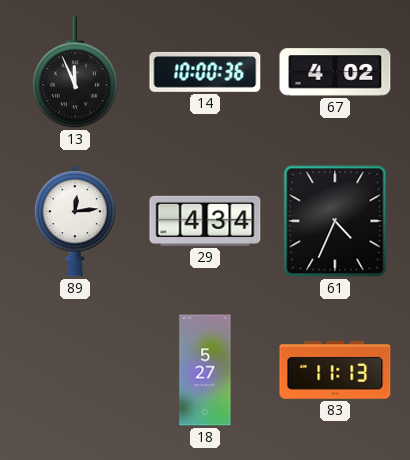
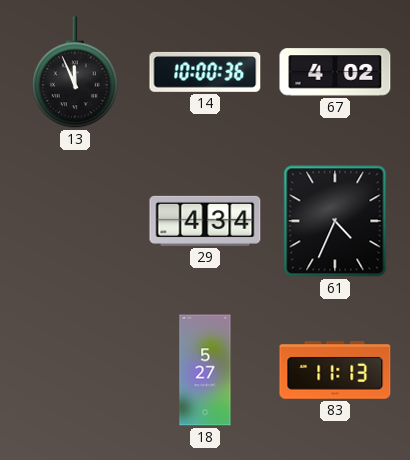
89: 12:14 -> none
